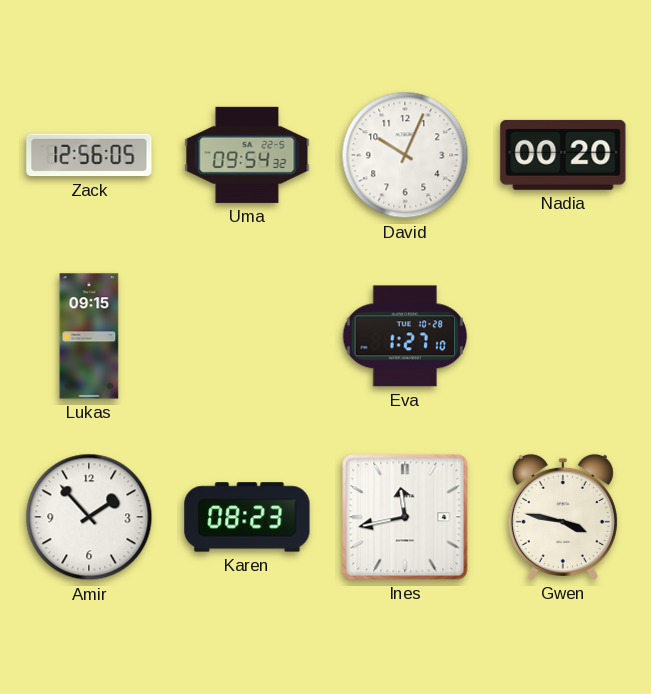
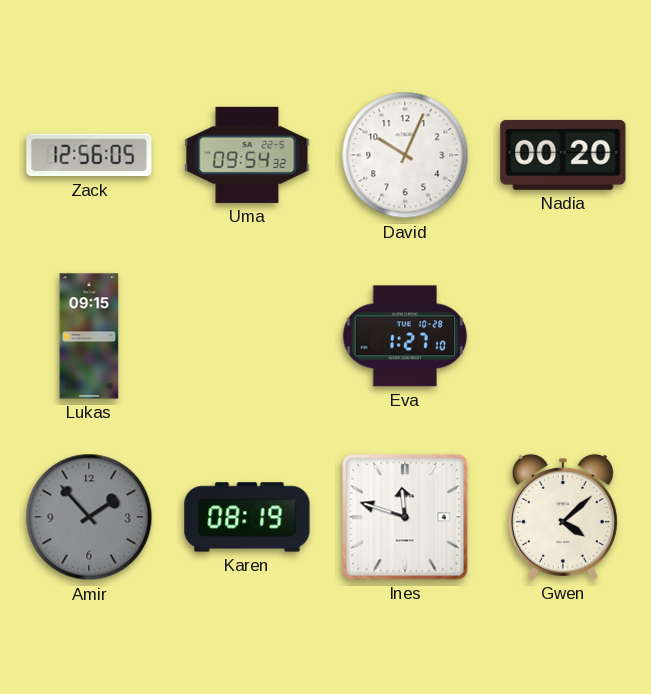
Amir dial: white -> grey
Karen: 08:23 -> 08:19
Ines: 11:43 -> 11:48
Gwen: 3:47 -> 4:08
